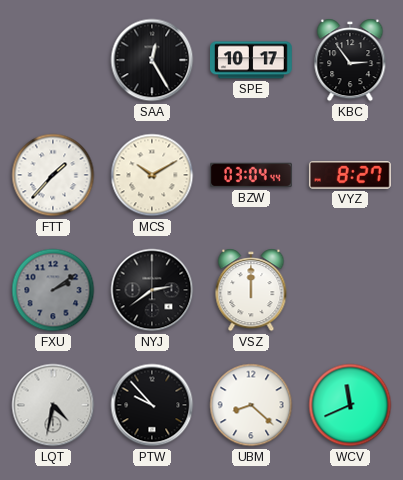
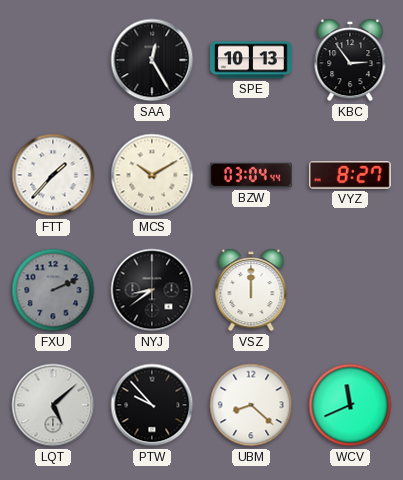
SPE: 10:17 -> 10:13
FXU: 2:09 -> 2:11
NYJ: 2:39 -> 8:39
LQT: 4:32 -> 5:08
